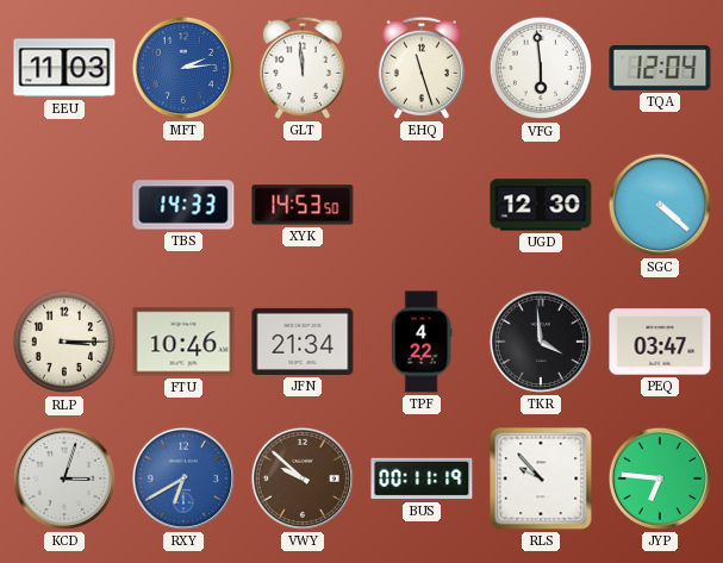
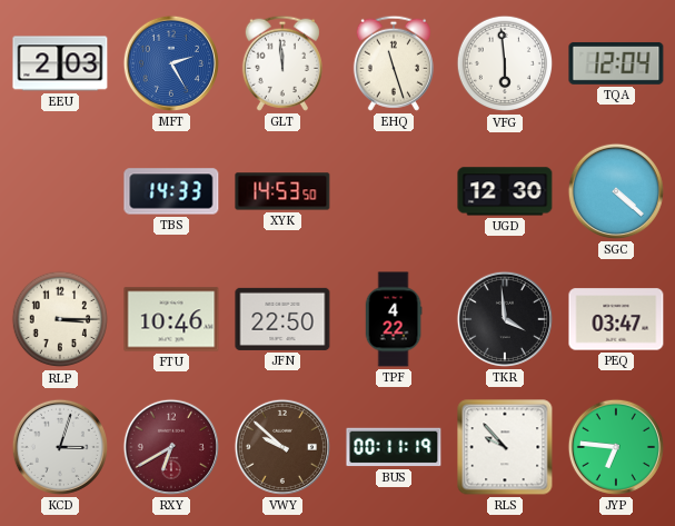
EEU: 11:03 -> 2:03
MFT: 2:14 -> 2:25
JFN: 21:34 -> 22:50
RXY dial: blue -> burgundy
